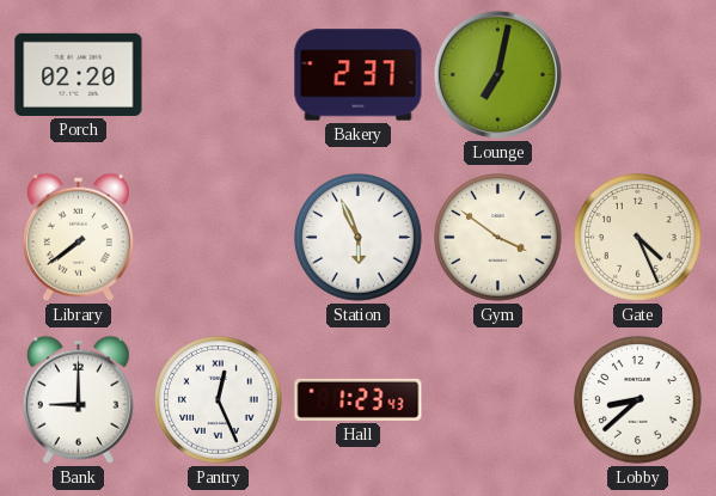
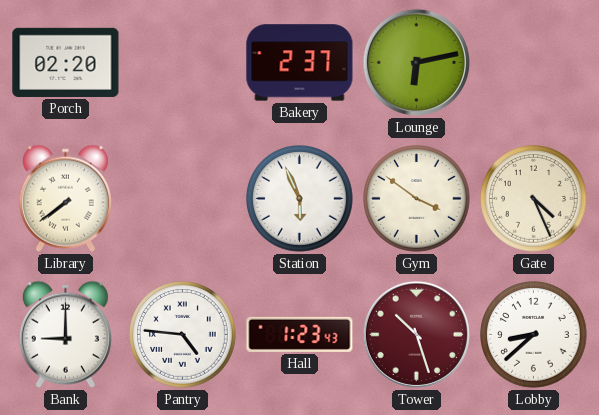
Lounge: 7:02 -> 6:13
Pantry: 12:26 -> 4:46
Tower: none -> 10:27
